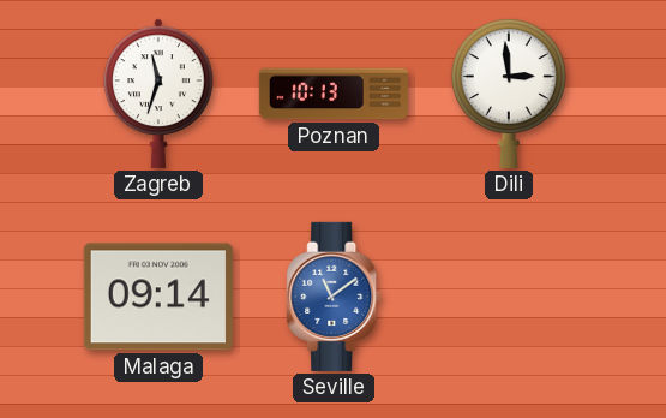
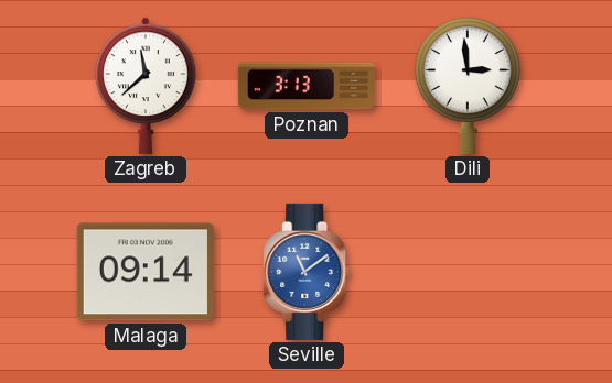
Zagreb: 11:33 -> 11:38
Poznan: 10:13 -> 3:13
